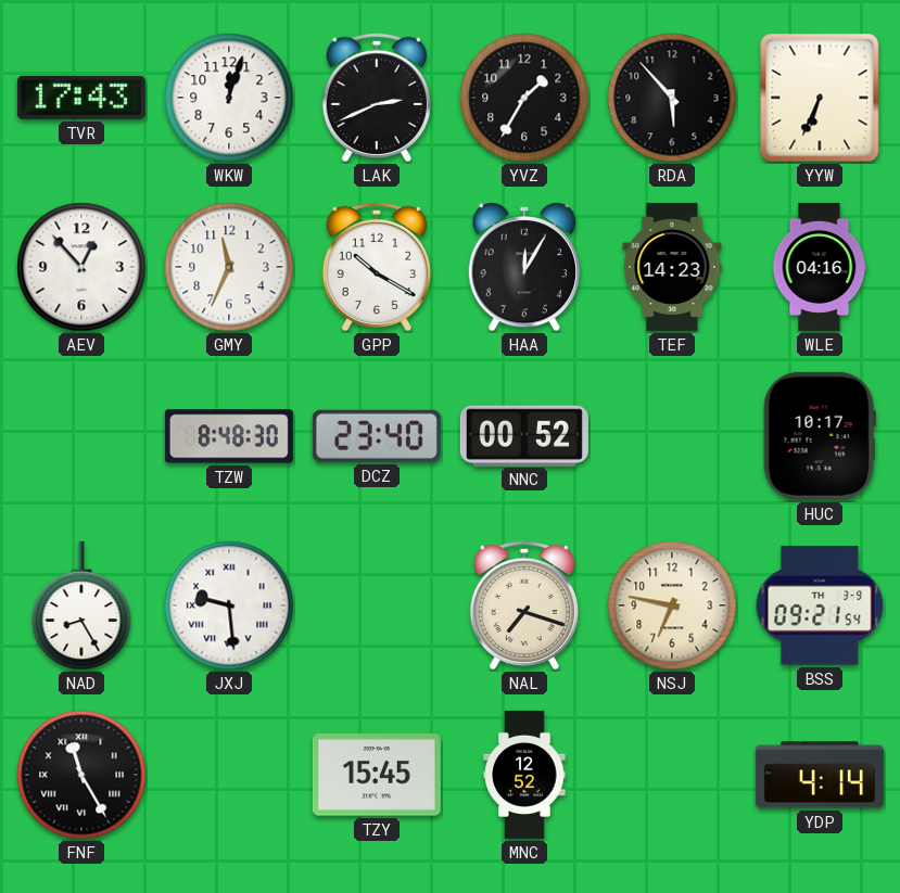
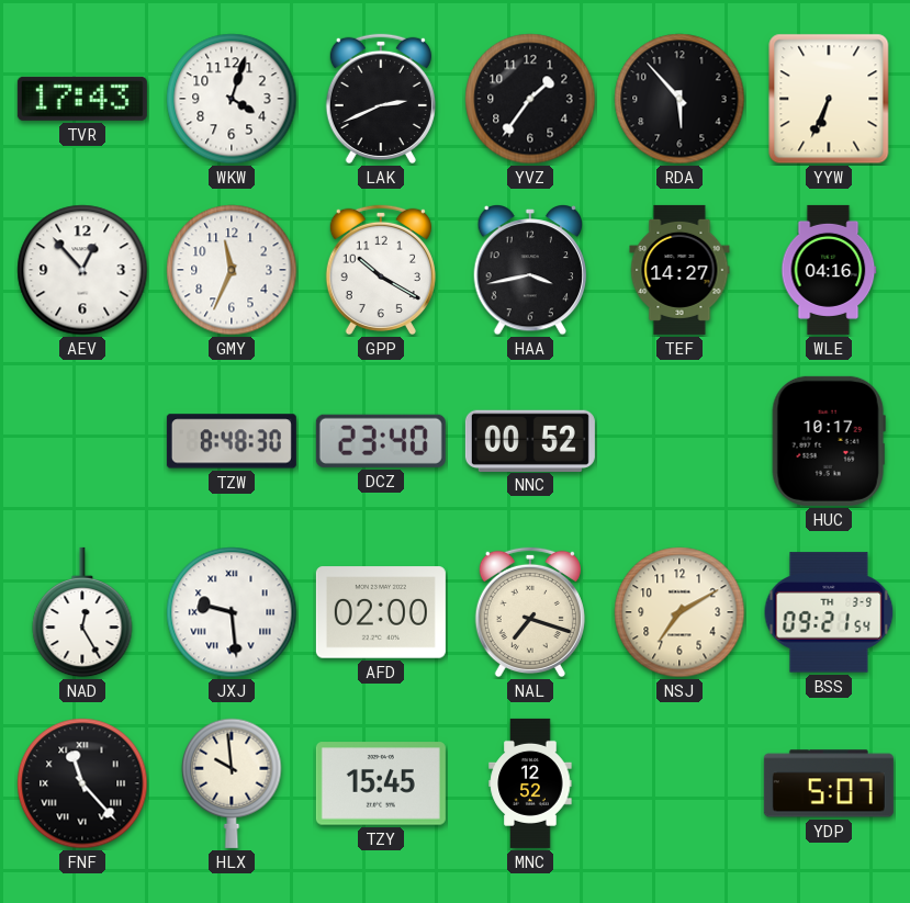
WKW: 12:03 -> 4:03
YVZ: 1:35 -> 1:36
HAA: 12:05 -> 3:43
TEF: 14:23 -> 14:27
NAD: 8:25 -> 12:25
AFD: none -> 02:00
NSJ: 6:47 -> 7:10
FNF: 11:25 -> 11:23
HLX: none -> 9:59
YDP: 4:14 -> 5:07
